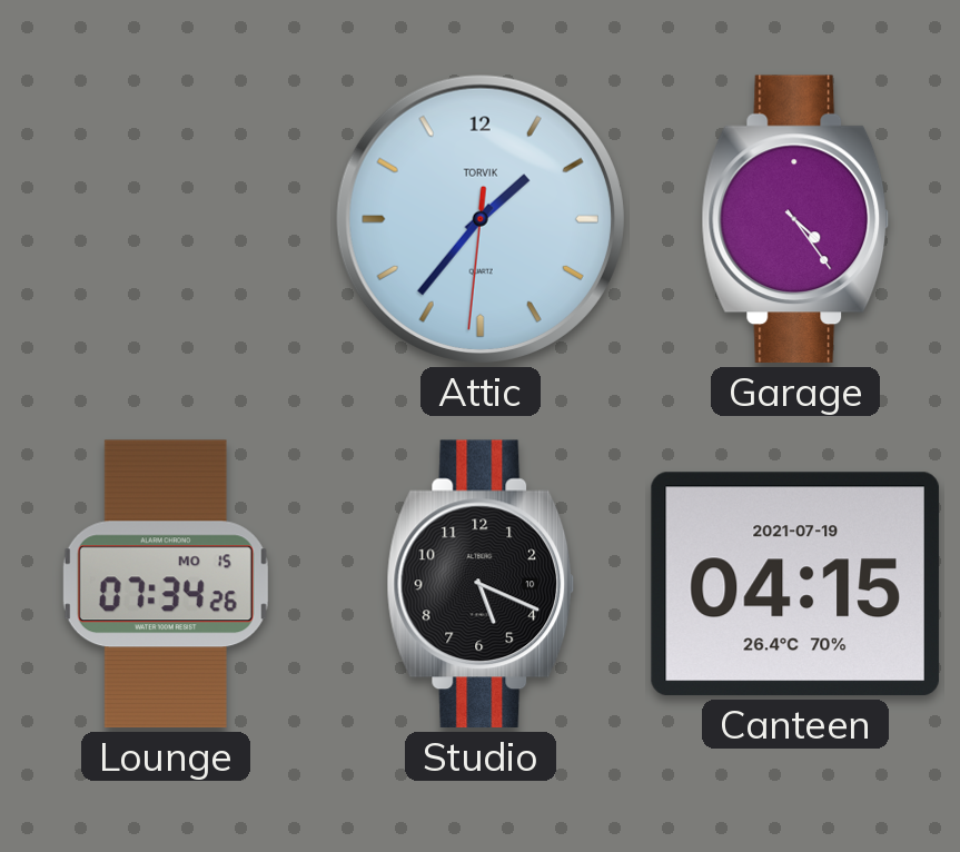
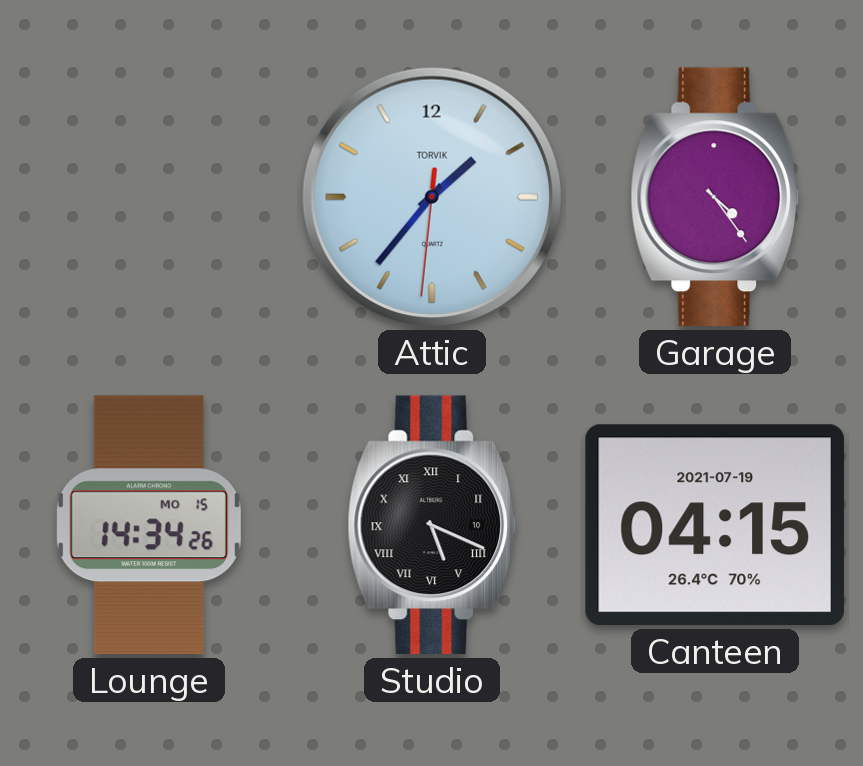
Lounge: 07:34 -> 14:34
Studio numerals: Arabic -> Roman
